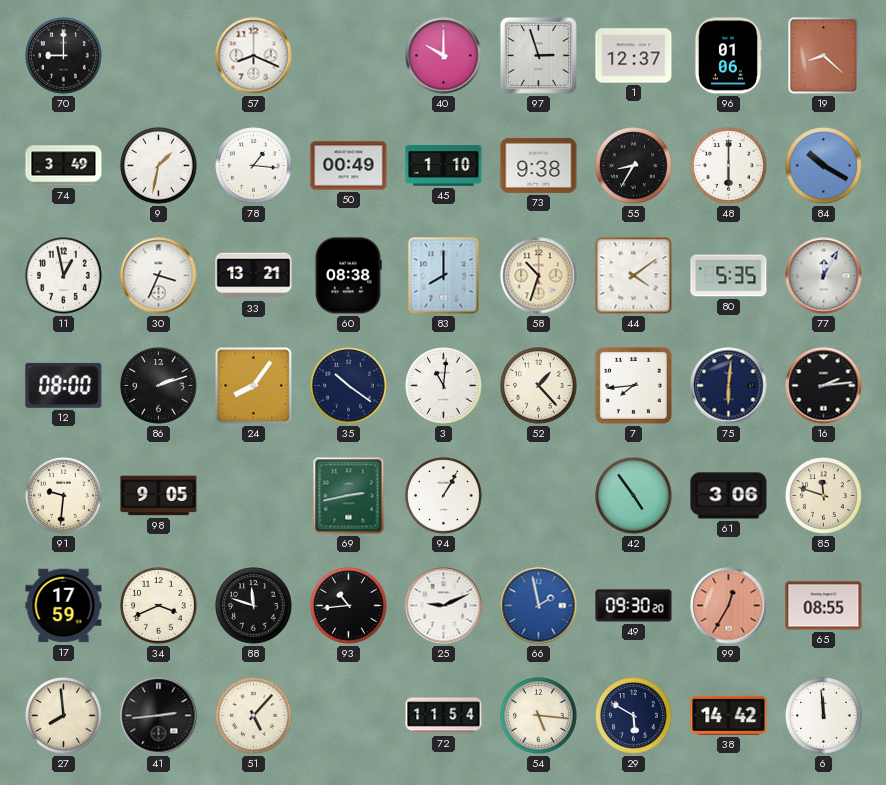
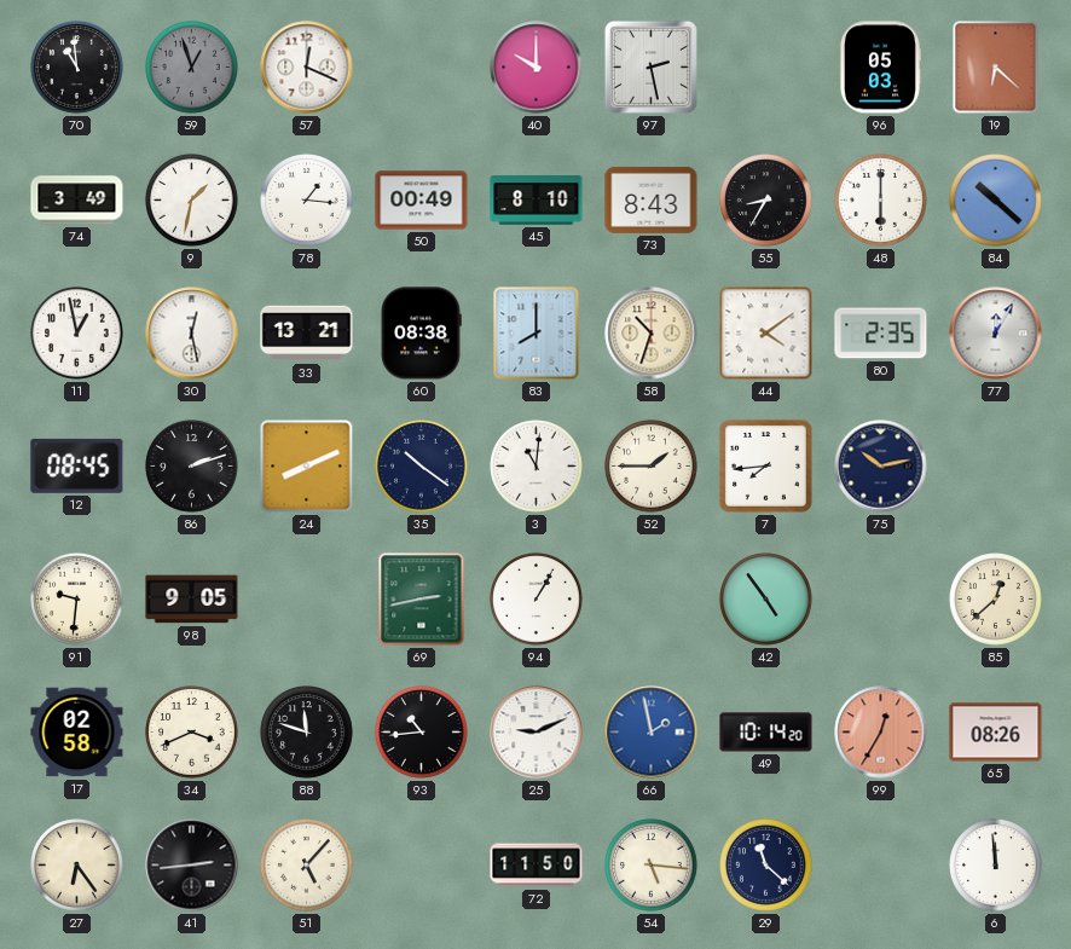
70: 9:00 -> 10:59
59: none -> 12:57
57: 8:19 -> 12:19
97: 2:57 -> 2:28
1: 12:37 -> none
96: 01:06 -> 05:03
19: 8:22 -> 6:22
45: 1:10 -> 8:10
73: 9:38 -> 8:43
84: 10:20 -> 10:22
30: 3:34 -> 12:28
80: 5:35 -> 2:35
12: 08:00 -> 08:45
24: 8:06 -> 8:11
52: 1:23 -> 1:45
75: 6:01 -> 10:13
16: 2:14 -> none
61: 3:06 -> none
85: 11:48 -> 12:38
17: 17:59 -> 02:58
49: 09:30 -> 10:14
65: 08:55 -> 08:26
27: 7:59 -> 6:24
72: 11:54 -> 11:50
29: 5:50 -> 11:22
38: 14:42 -> none
